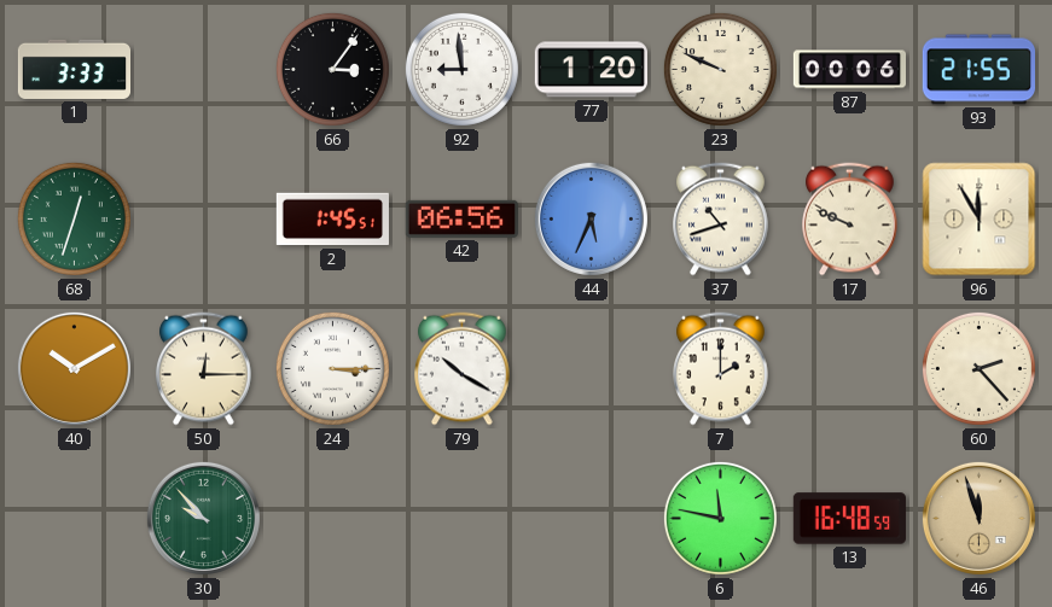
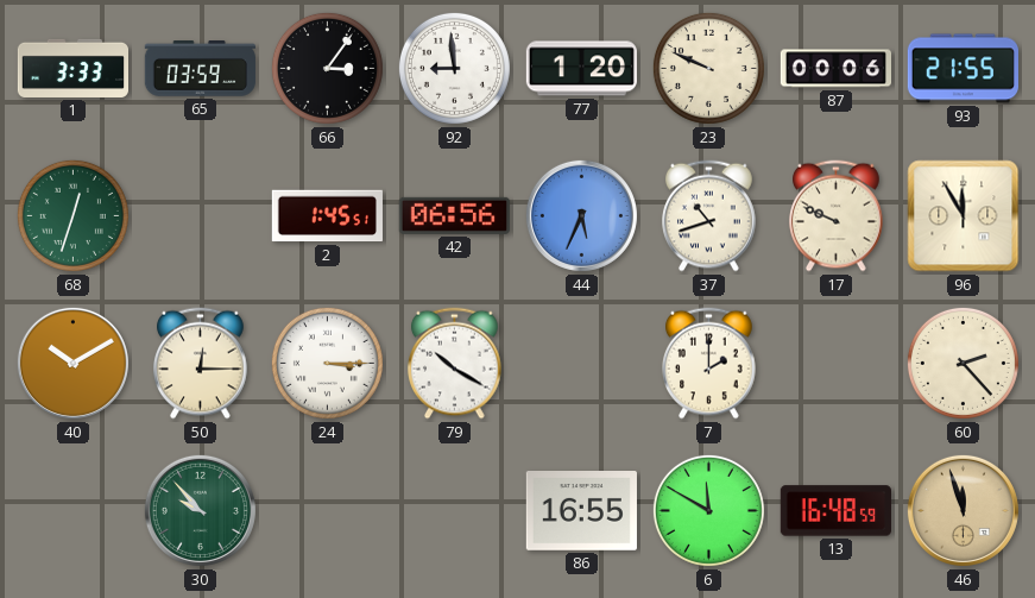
65: none -> 03:59
86: none -> 16:55
6: 11:47 -> 11:50
